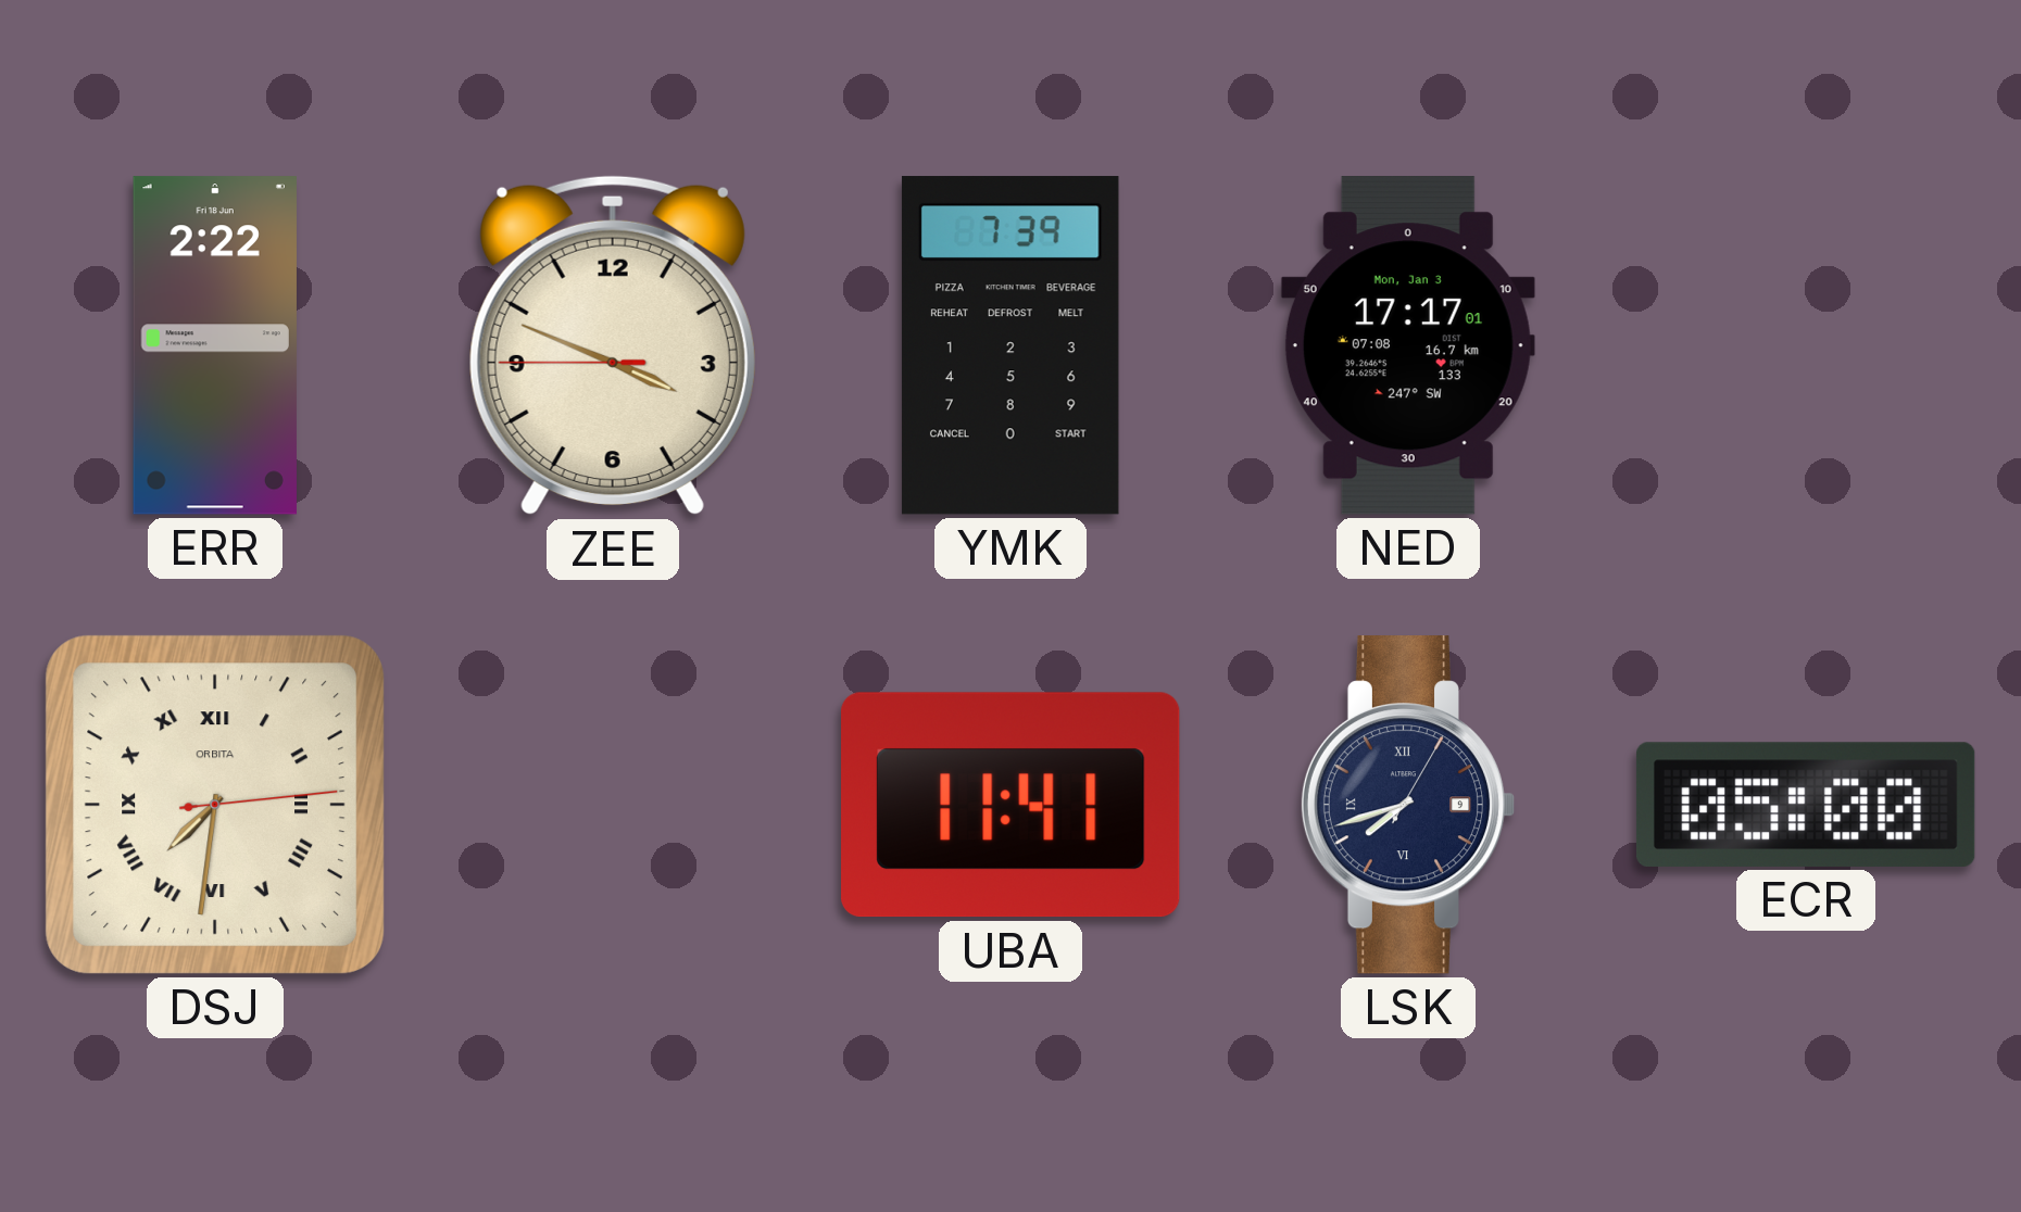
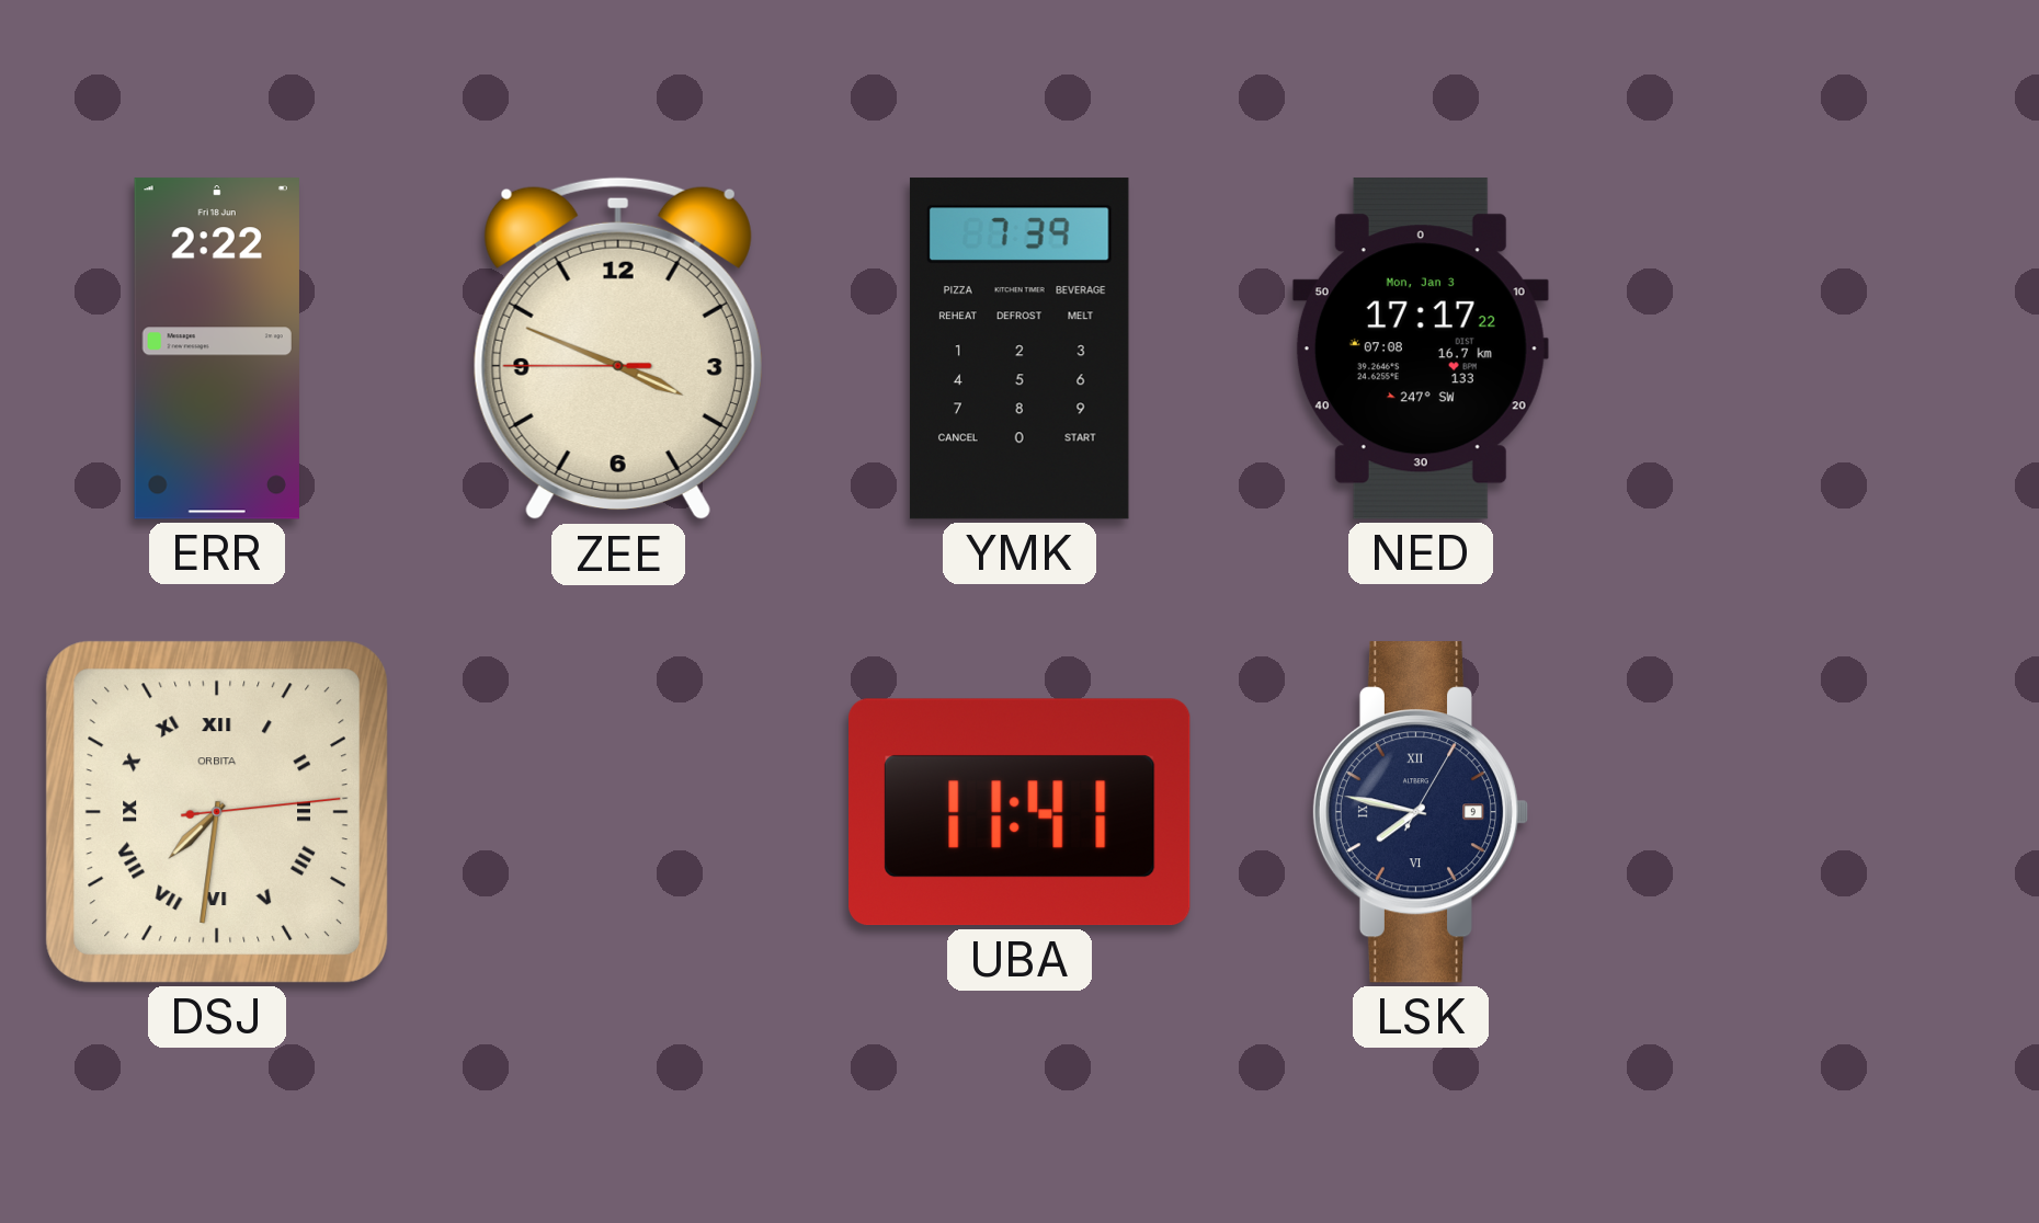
NED: 17:17:01 -> 17:17:22
LSK: 7:42 -> 7:47
ECR: 05:00 -> none
